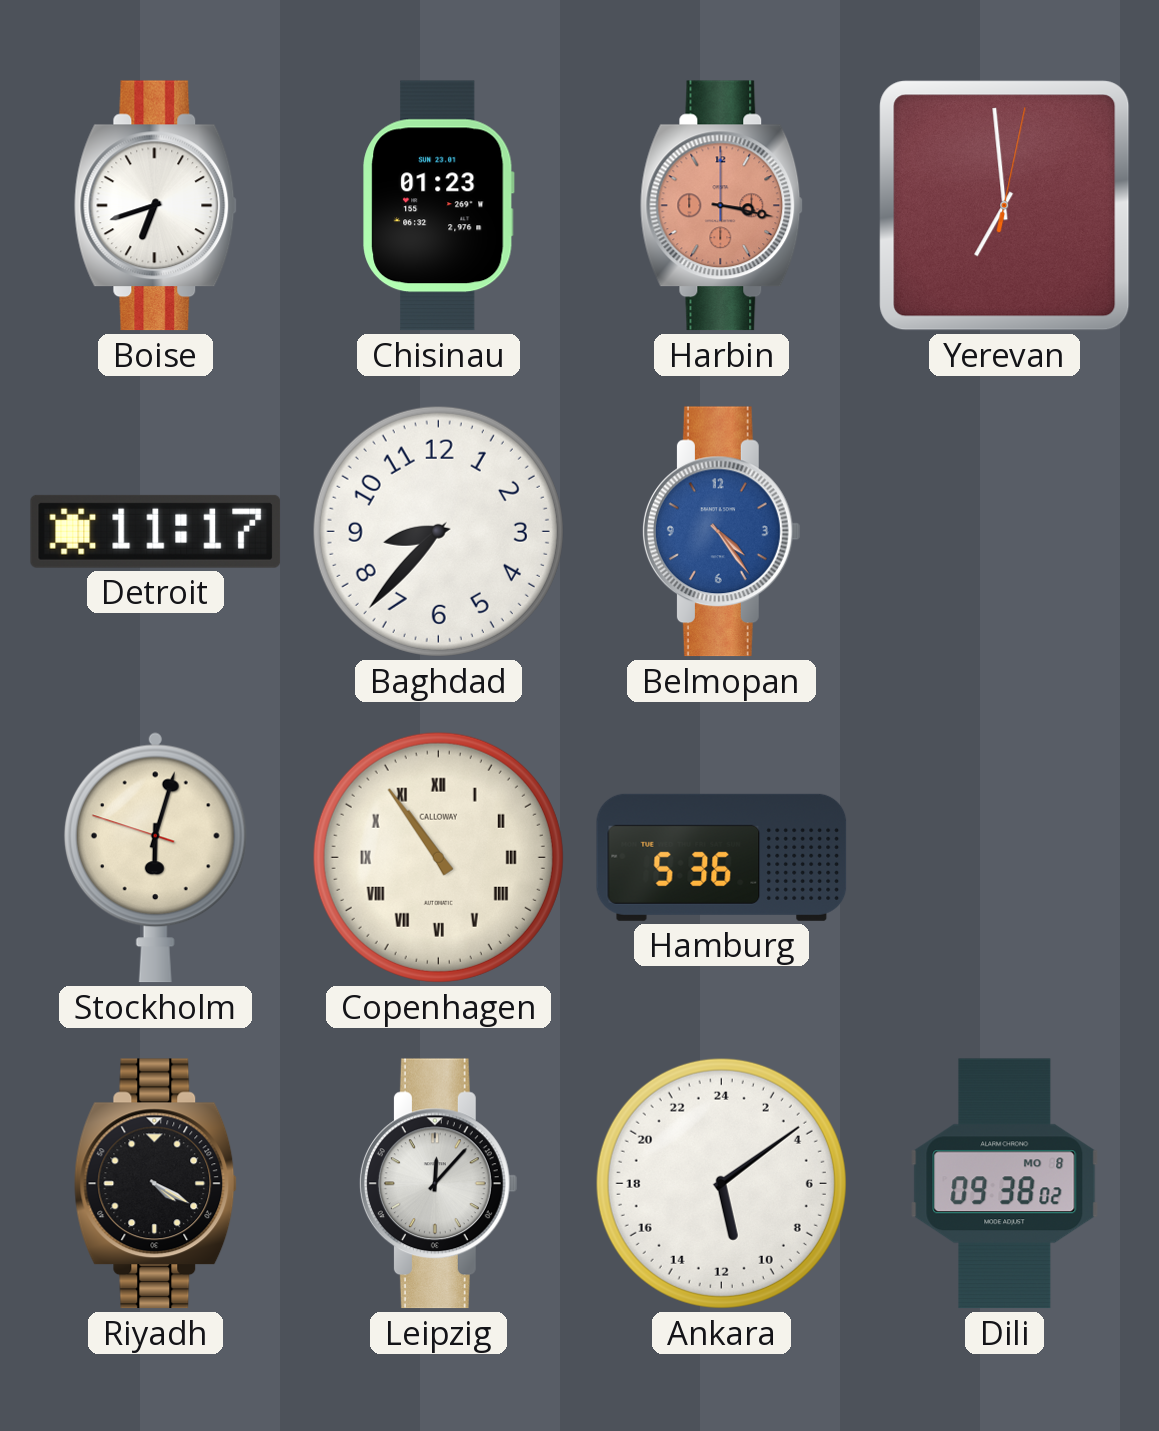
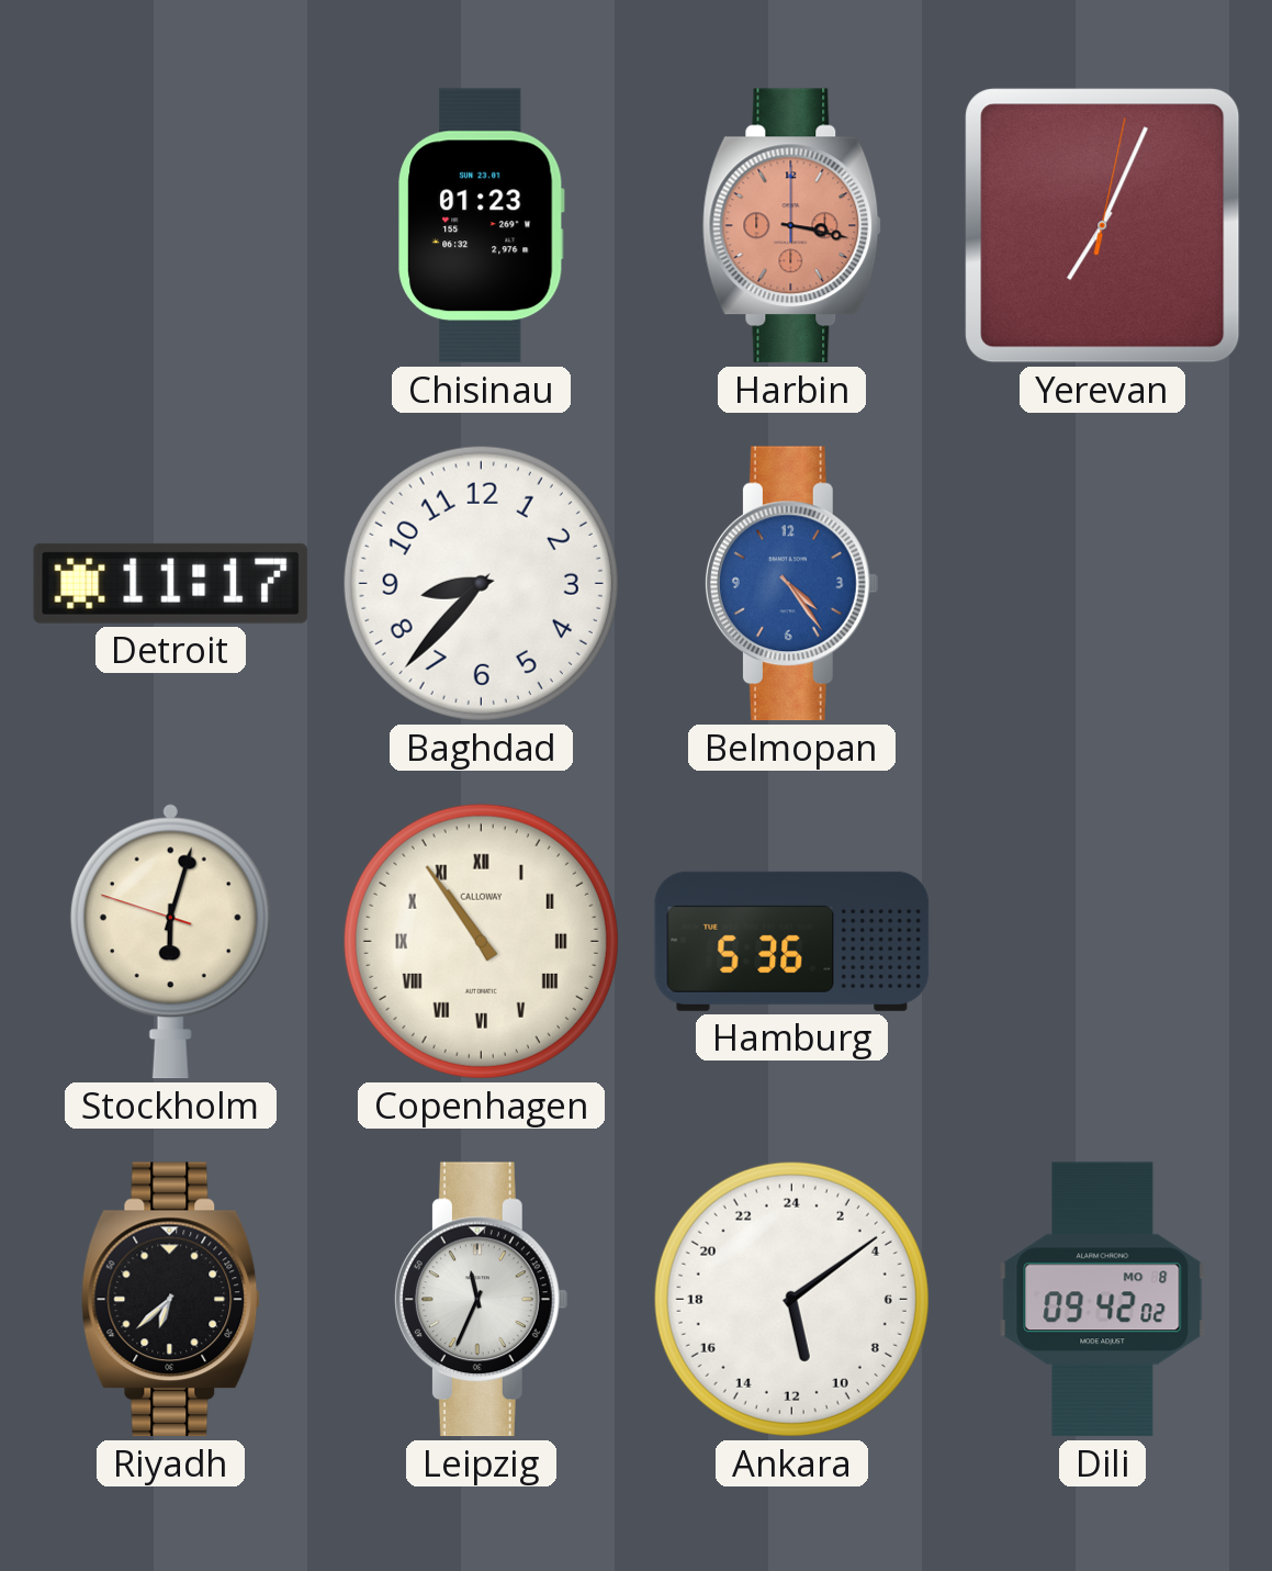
Boise: 6:42 -> none
Yerevan: 6:59 -> 7:04
Riyadh: 4:20 -> 6:38
Leipzig: 12:07 -> 11:34
Dili: 09:38 -> 09:42
